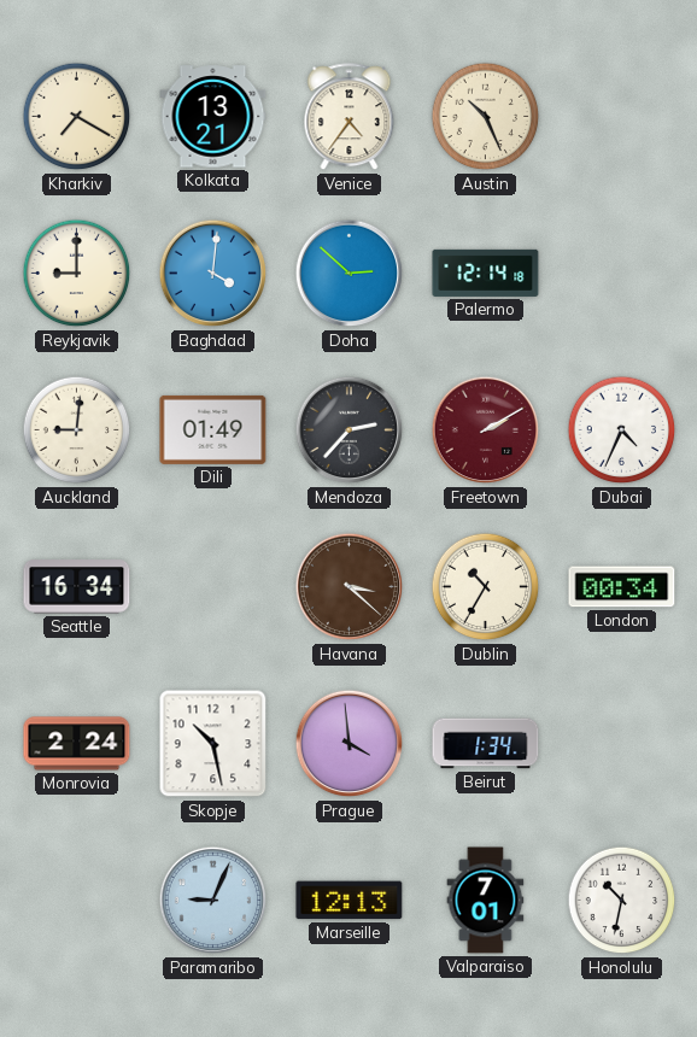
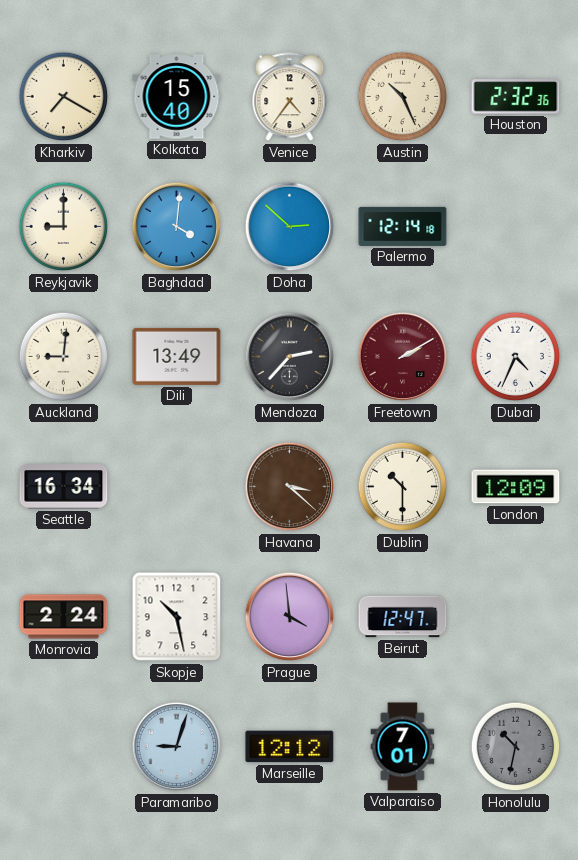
Kolkata: 13:21 -> 15:40
Houston: none -> 2:32
Dili: 01:49 -> 13:49
Dublin: 10:35 -> 10:30
London: 00:34 -> 12:09
Beirut: 1:34 -> 12:47
Paramaribo: 9:04 -> 9:03
Marseille: 12:13 -> 12:12
Honolulu dial: white -> grey
